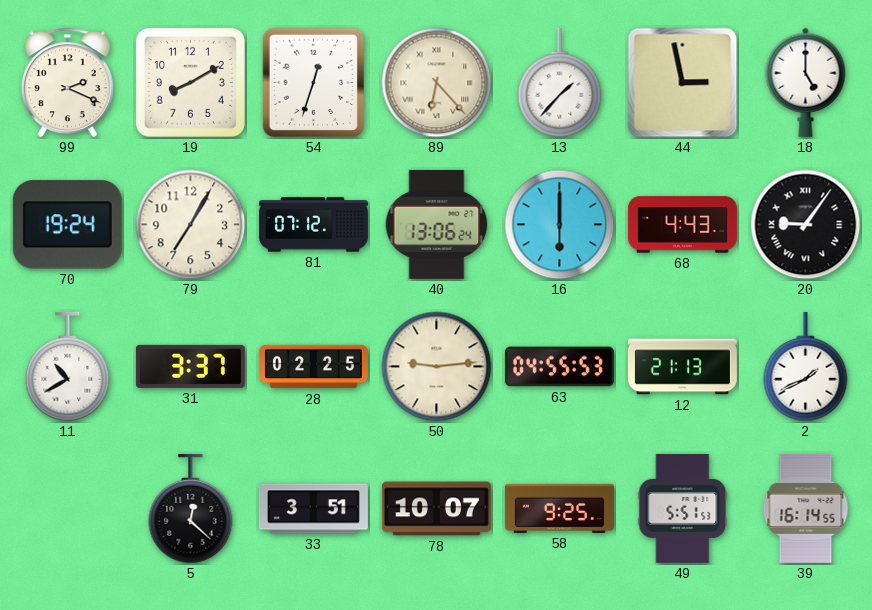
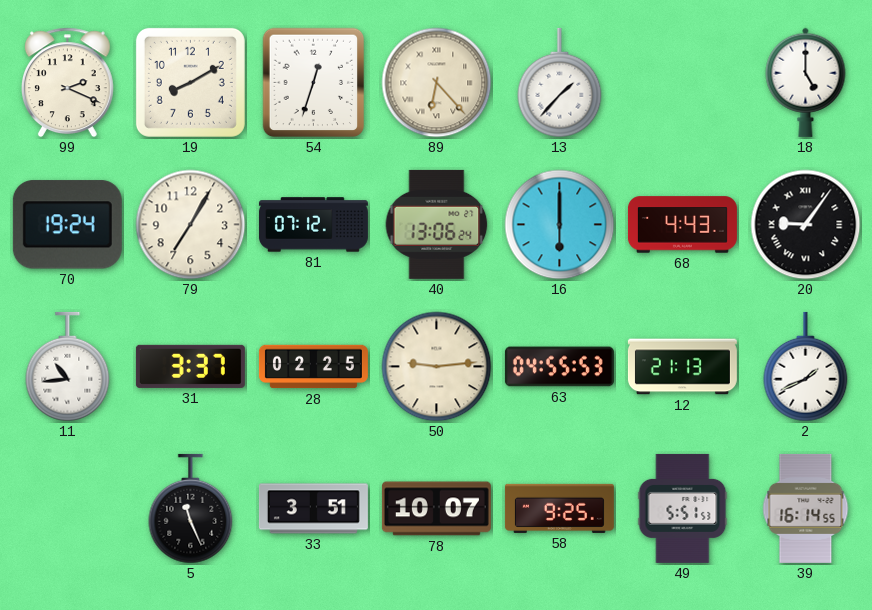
44: 2:58 -> none
11: 10:40 -> 10:44
5: 12:22 -> 11:26
